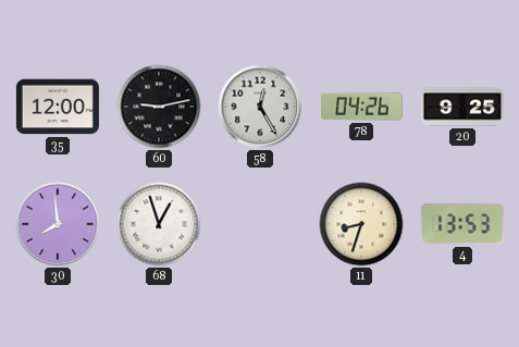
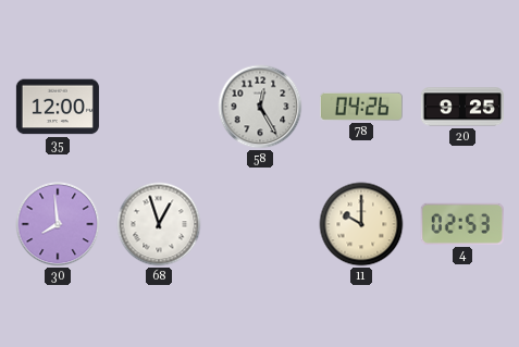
60: 9:13 -> none
11: 8:33 -> 10:00
4: 13:53 -> 02:53
